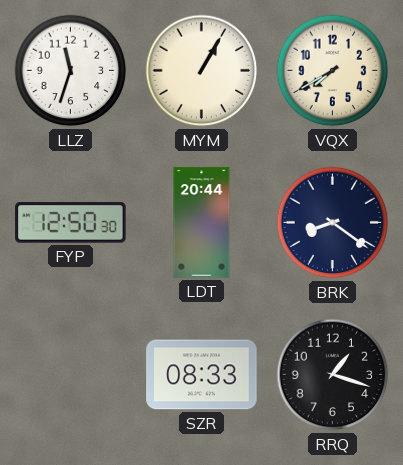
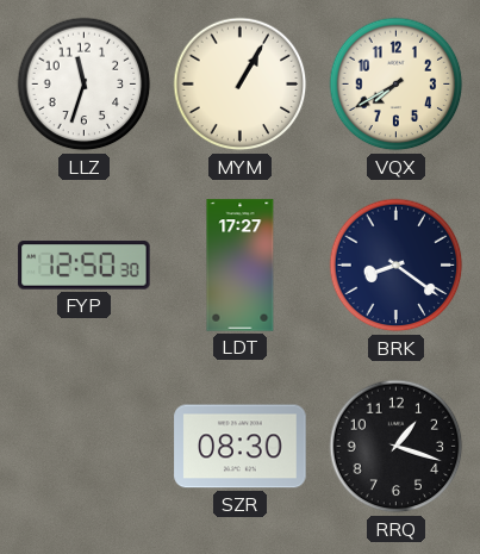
LDT: 20:44 -> 17:27
SZR: 08:33 -> 08:30
